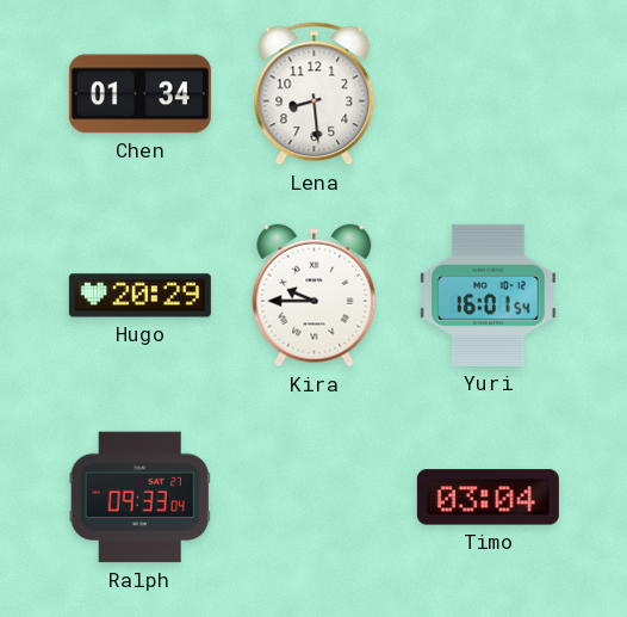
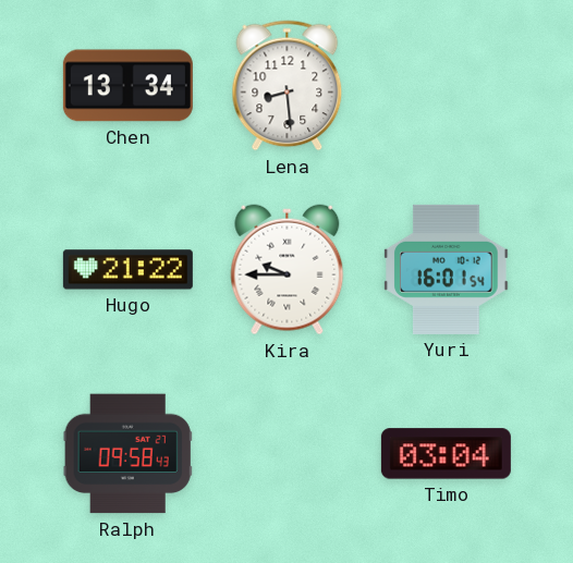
Chen: 01:34 -> 13:34
Hugo: 20:29 -> 21:22
Ralph: 09:33 -> 09:58
